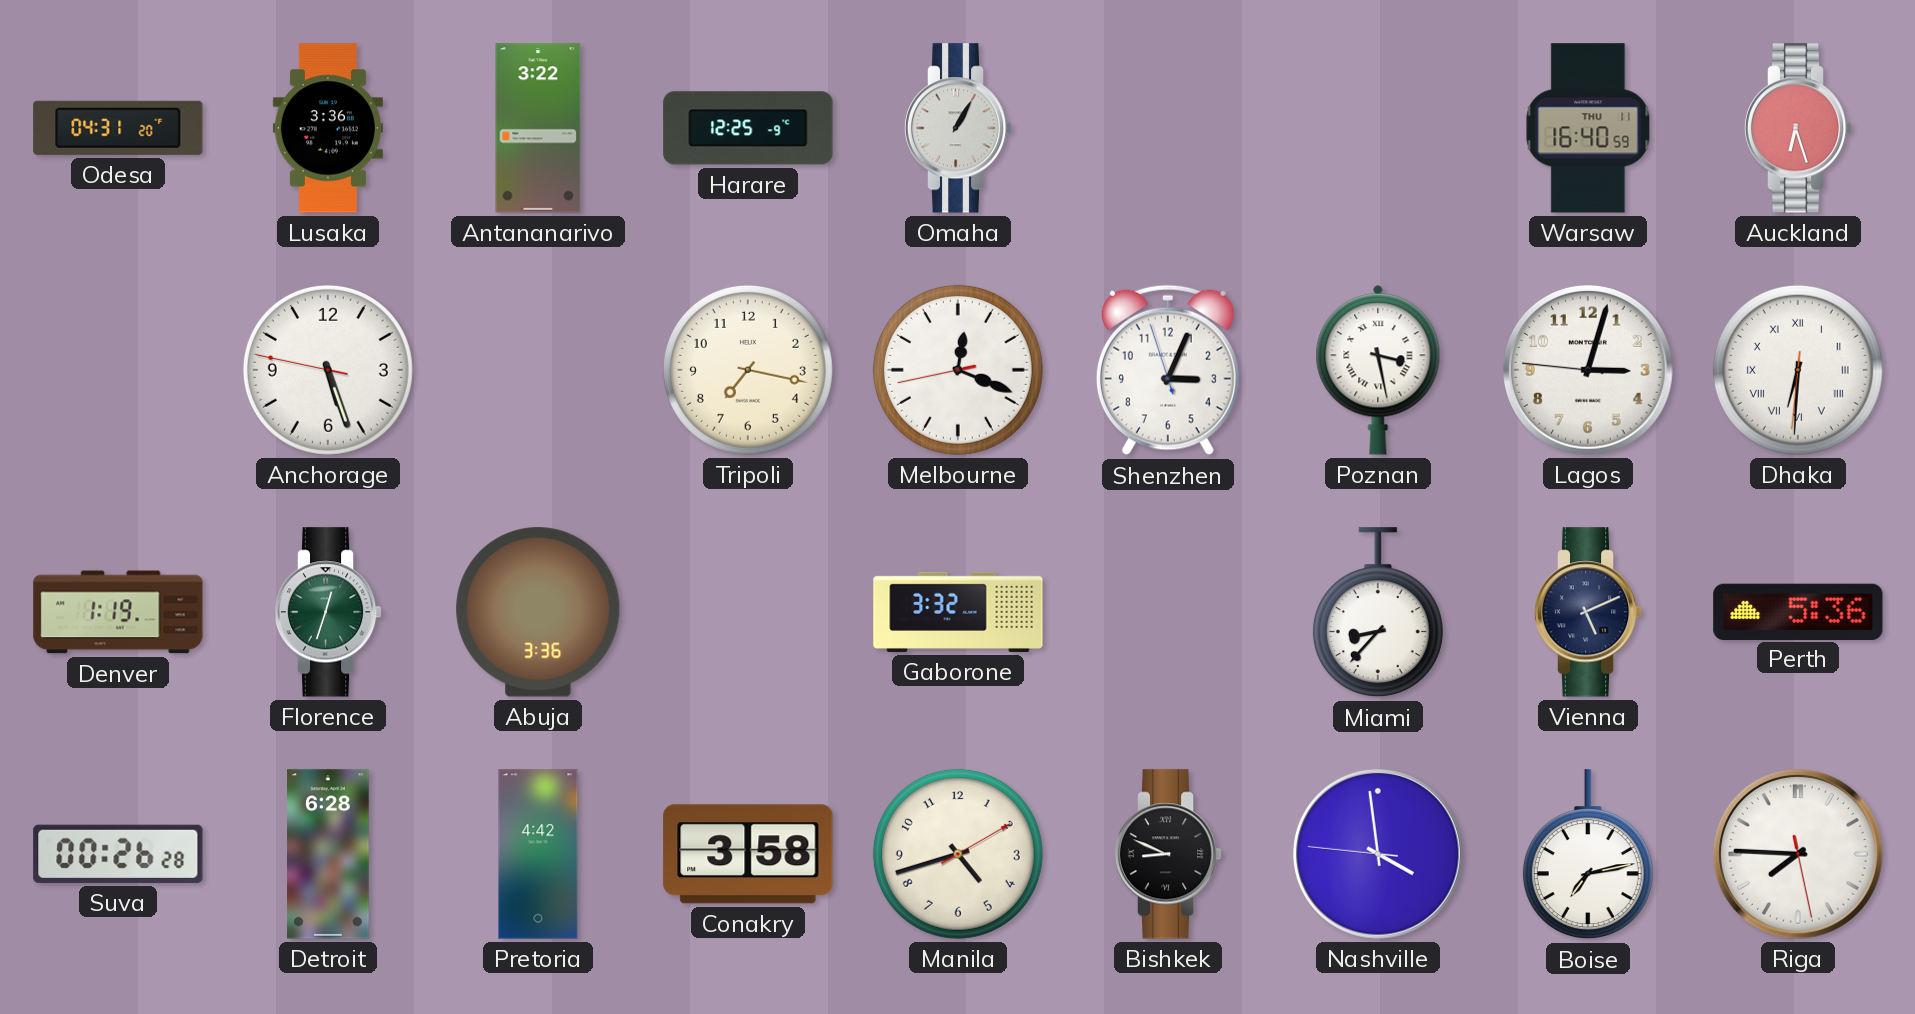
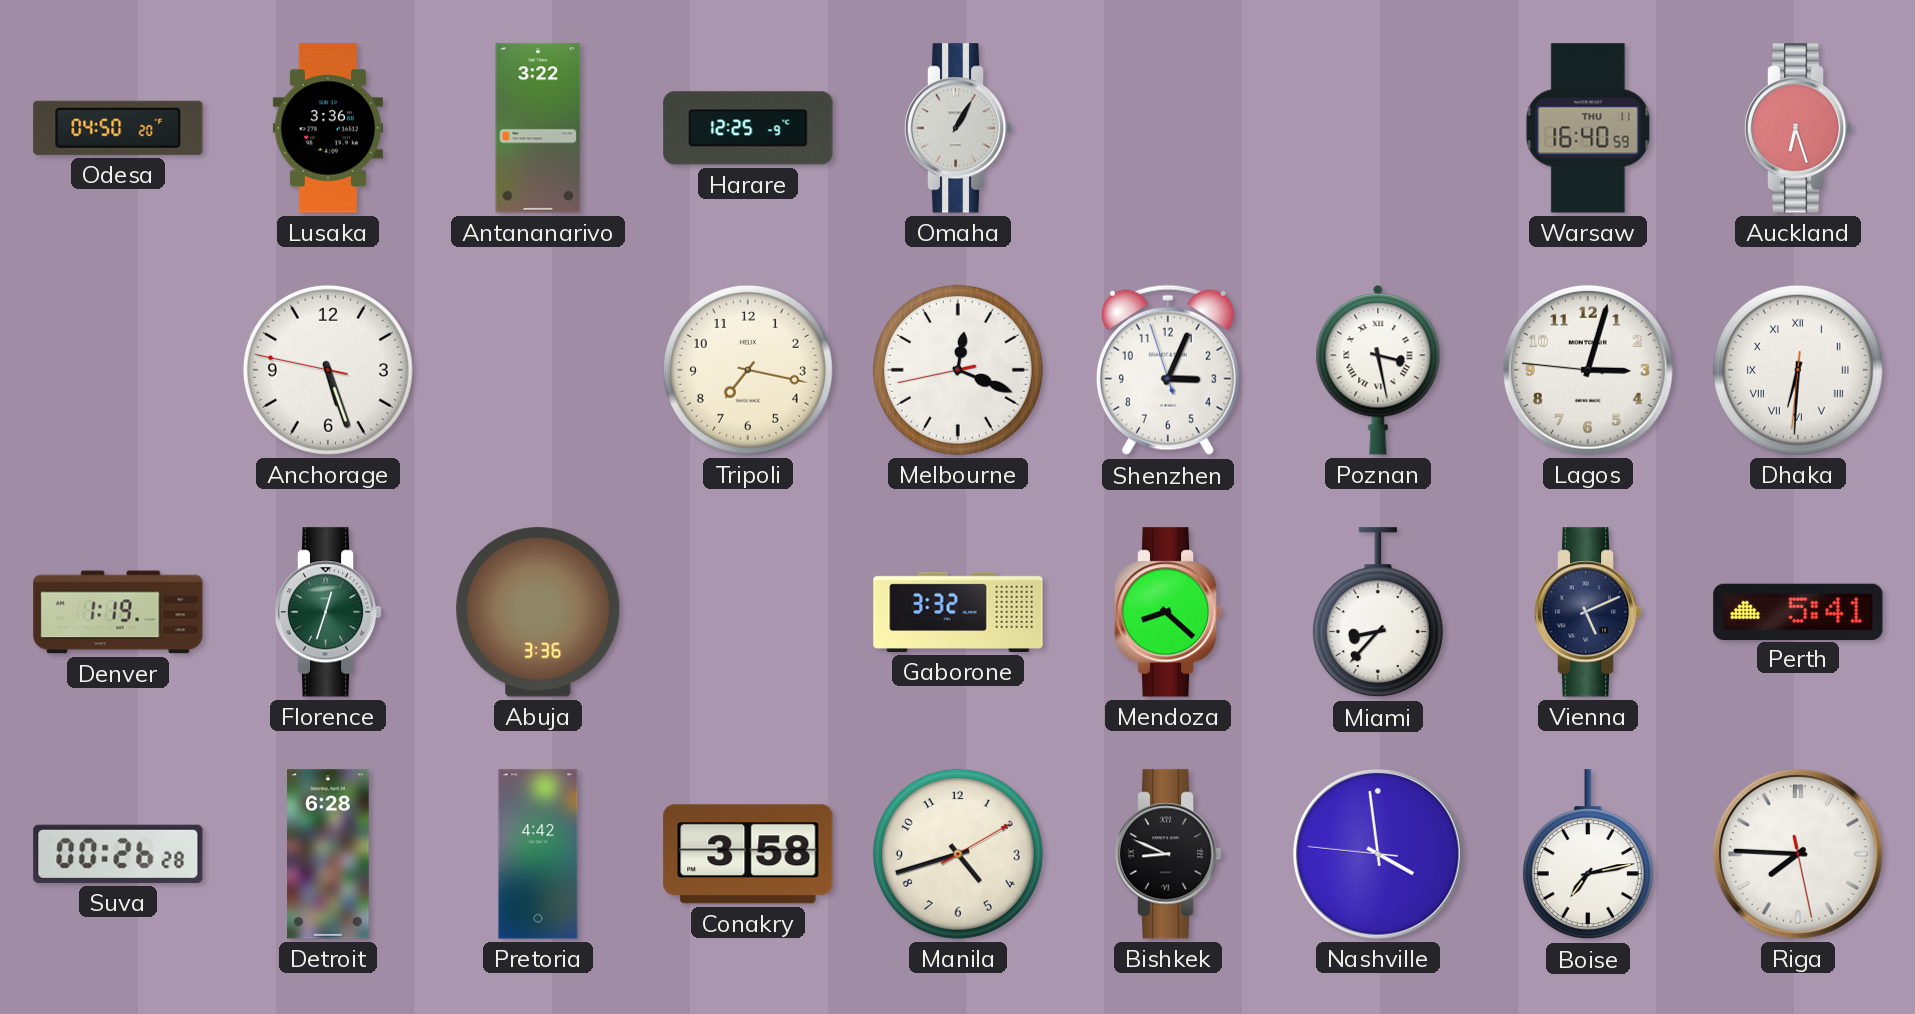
Odesa: 04:31 -> 04:50
Mendoza: none -> 8:22
Perth: 5:36 -> 5:41
